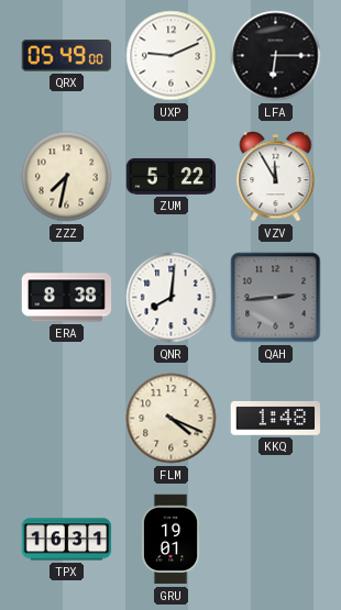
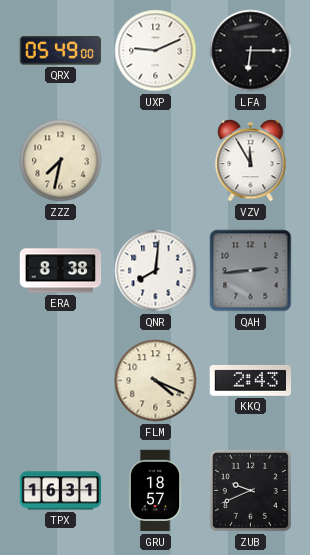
ZUM: 5:22 -> none
KKQ: 1:48 -> 2:43
GRU: 19:01 -> 18:57
ZUB: none -> 9:41
